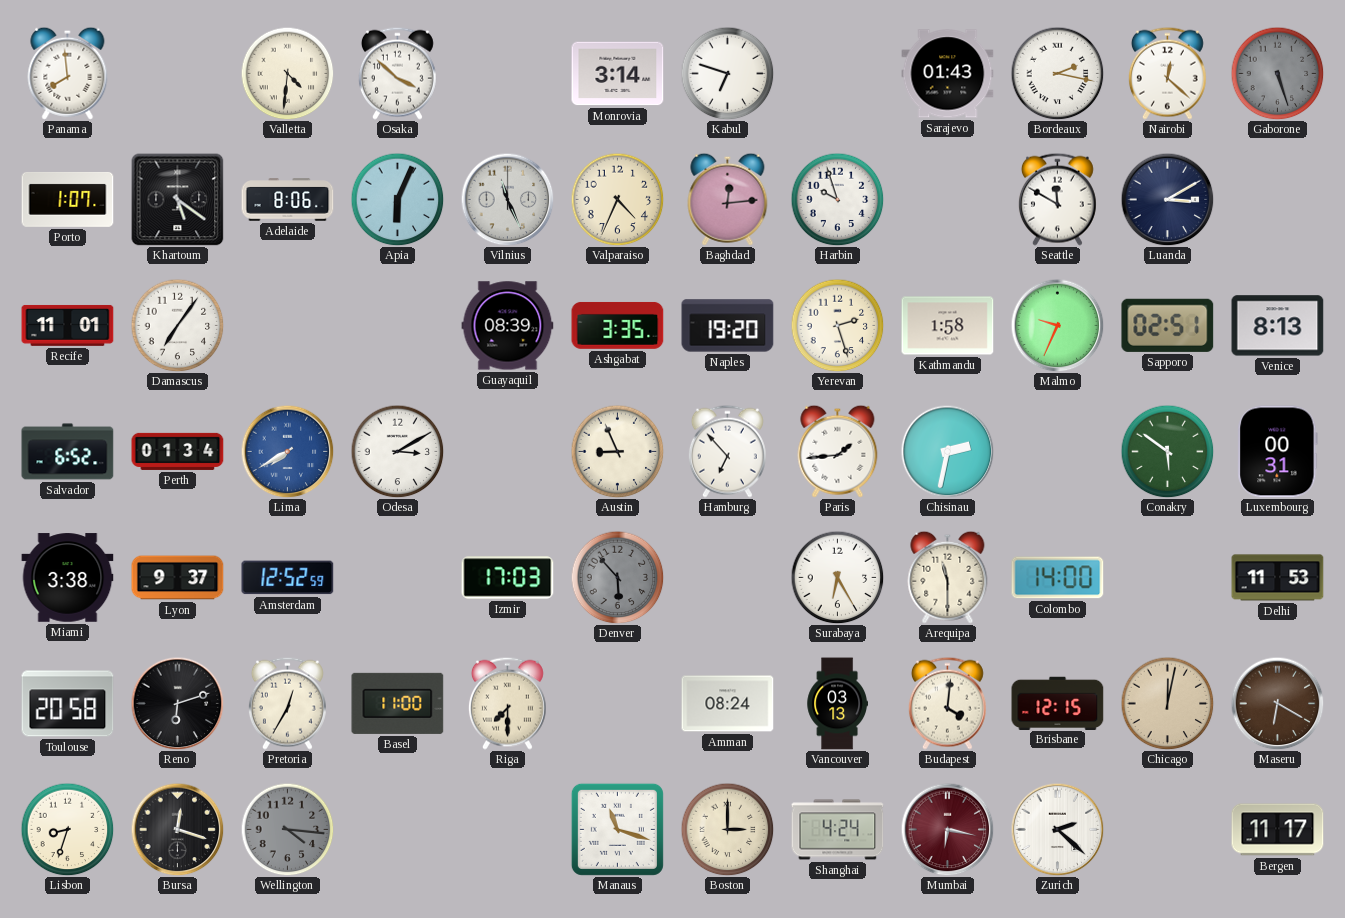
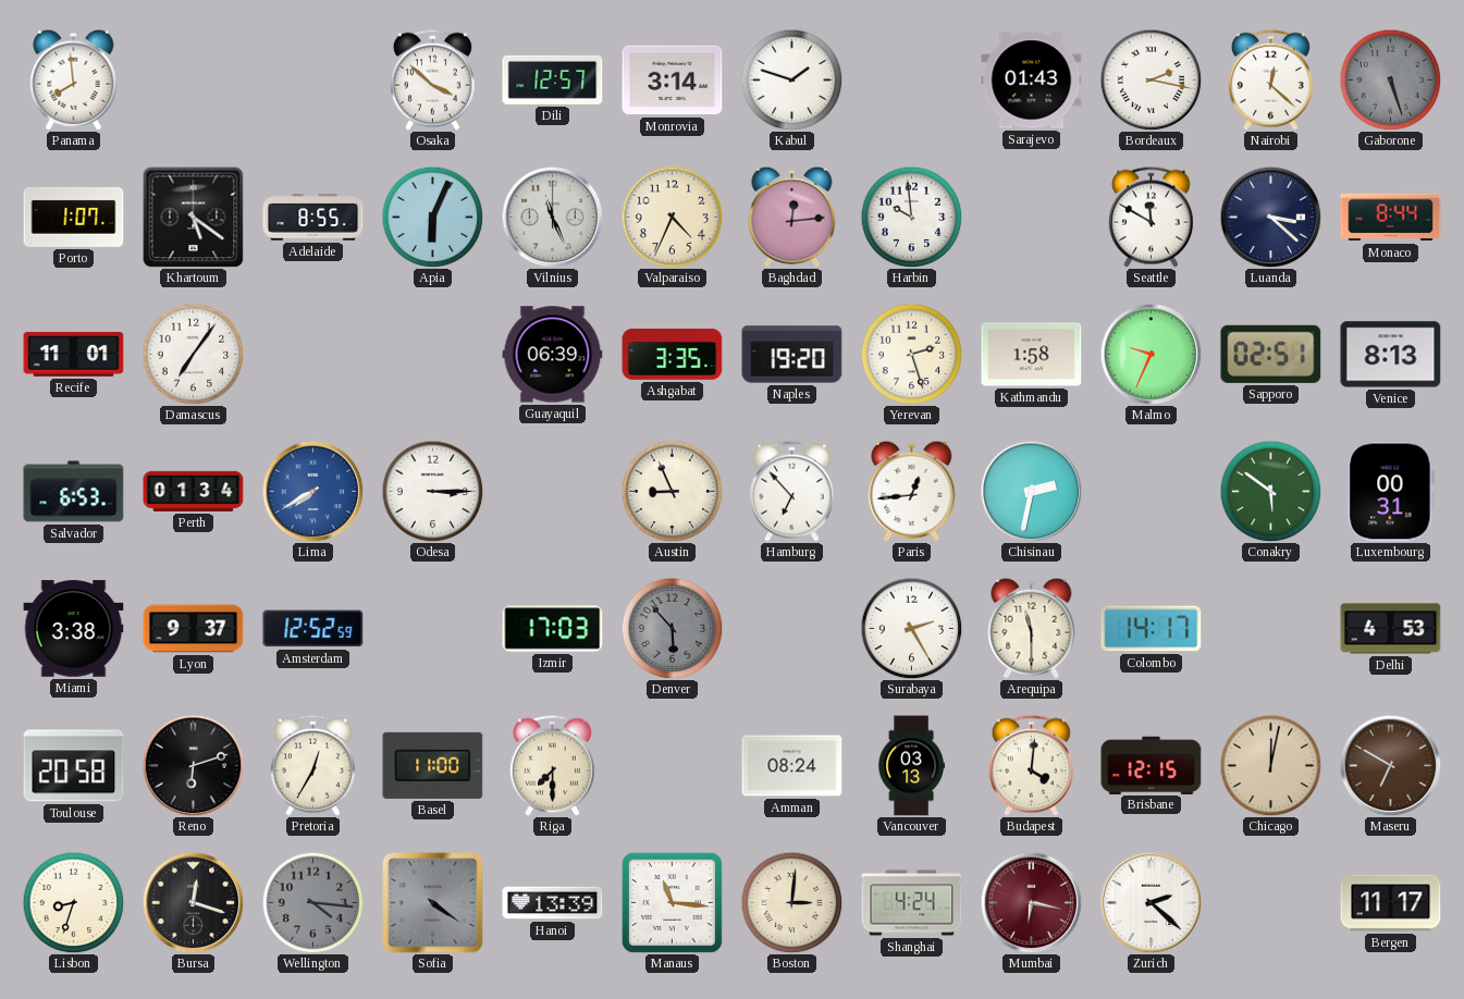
Valletta: 4:31 -> none
Dili: none -> 12:57
Kabul: 6:48 -> 1:48
Adelaide: 8:06 -> 8:55
Harbin: 9:57 -> 9:59
Luanda: 3:10 -> 3:22
Monaco: none -> 8:44
Guayaquil: 08:39 -> 06:39
Salvador: 6:52 -> 6:53
Odesa: 3:10 -> 3:15
Paris: 1:44 -> 12:44
Surabaya: 6:25 -> 2:25
Colombo: 14:00 -> 14:17
Delhi: 11:53 -> 4:53
Maseru: 6:20 -> 6:50
Sofia: none -> 4:21
Hanoi: none -> 13:39
Manaus: 11:18 -> 11:16
Boston: 3:00 -> 3:01
